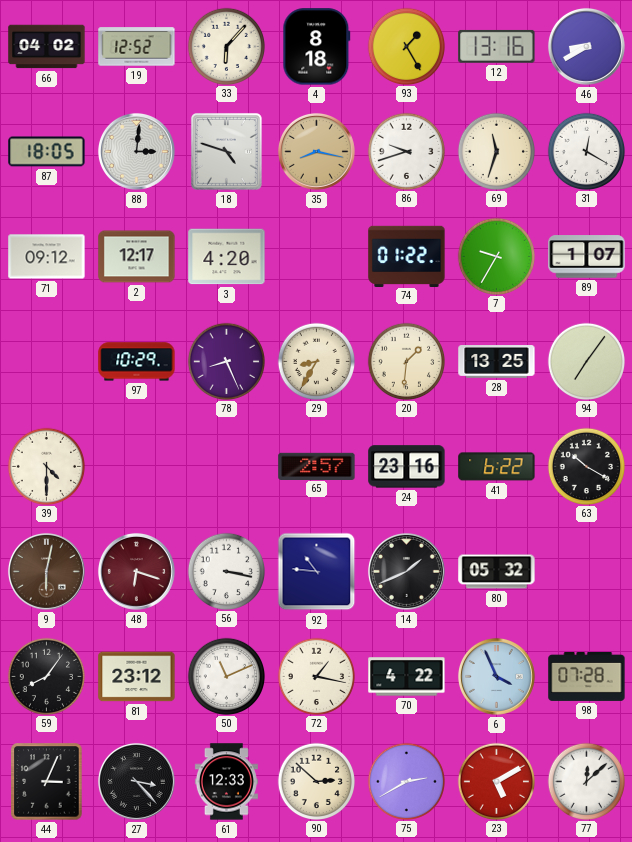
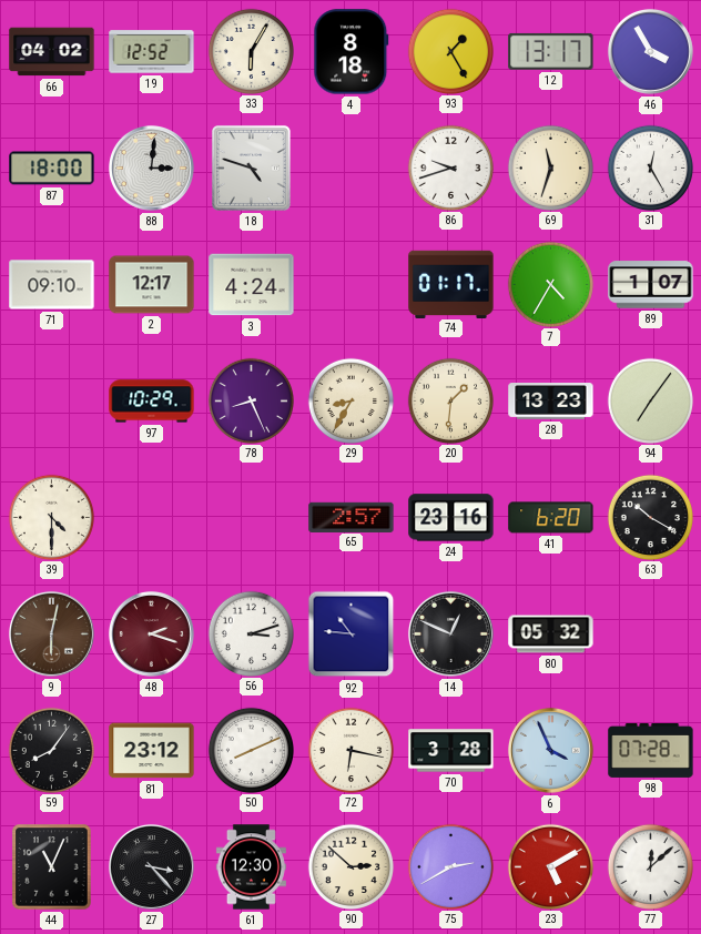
33: 6:07 -> 6:05
12: 13:16 -> 13:17
46: 8:40 -> 3:55
87: 18:05 -> 18:00
35: 8:17 -> none
31: 12:20 -> 12:25
71: 09:12 -> 09:10
3: 4:20 -> 4:24
74: 01:22 -> 01:17
7: 9:35 -> 4:35
28: 13:25 -> 13:23
41: 6:22 -> 6:20
48: 6:18 -> 2:18
56: 3:17 -> 3:12
14: 1:41 -> 12:49
50: 11:11 -> 8:11
72: 1:17 -> 6:17
70: 4:22 -> 3:28
44: 3:04 -> 11:04
61: 12:33 -> 12:30
